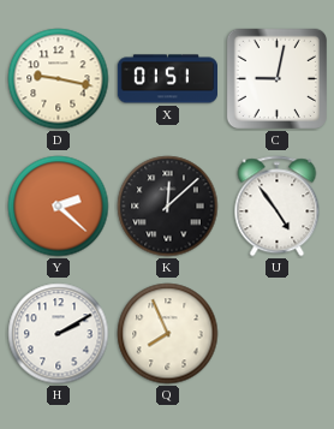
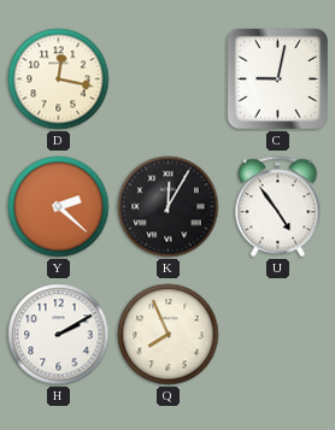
D: 9:17 -> 12:17
X: 01:51 -> none
K: 12:08 -> 12:05
